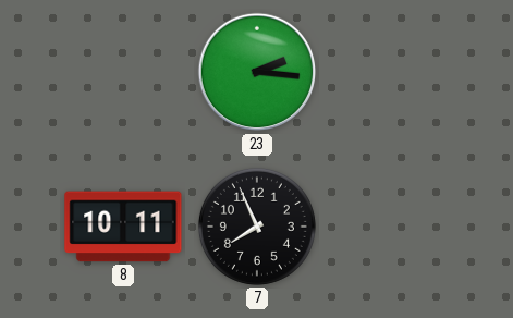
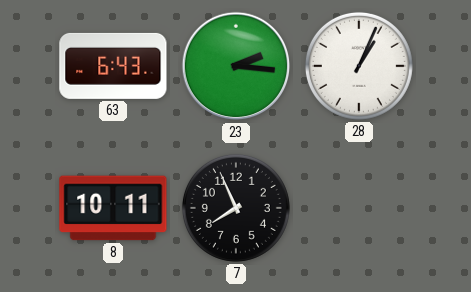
63: none -> 6:43
28: none -> 1:04
